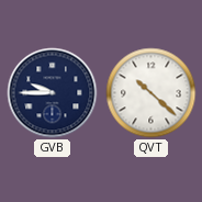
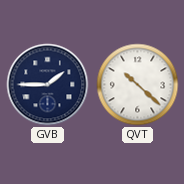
GVB: 9:45 -> 1:45
